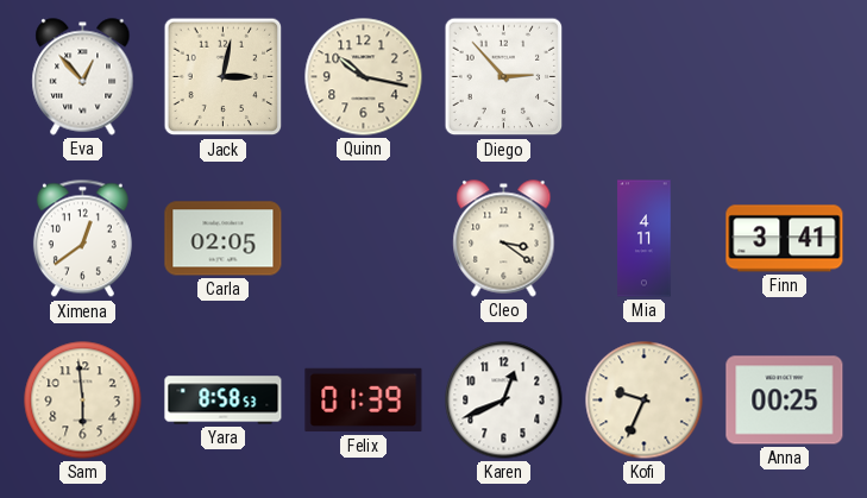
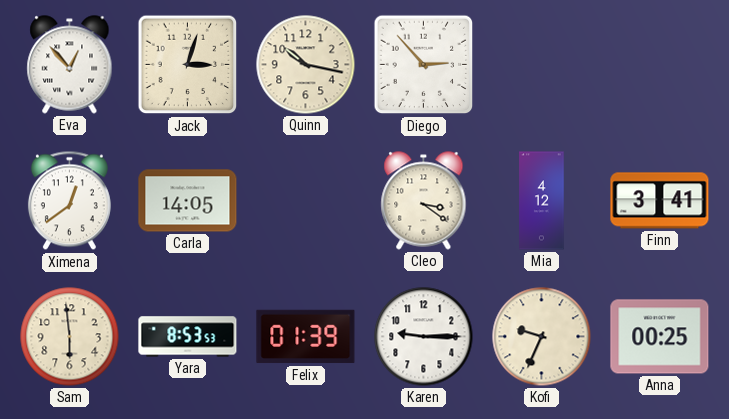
Jack: 3:02 -> 3:03
Carla: 02:05 -> 14:05
Mia: 4:11 -> 4:12
Yara: 8:58 -> 8:53
Karen: 12:41 -> 9:15
